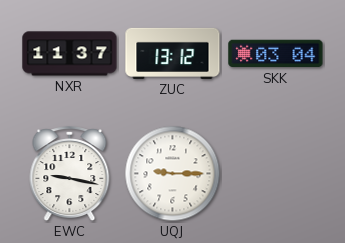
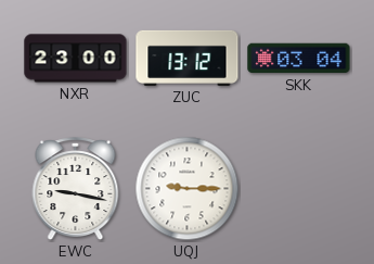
NXR: 11:37 -> 23:00
